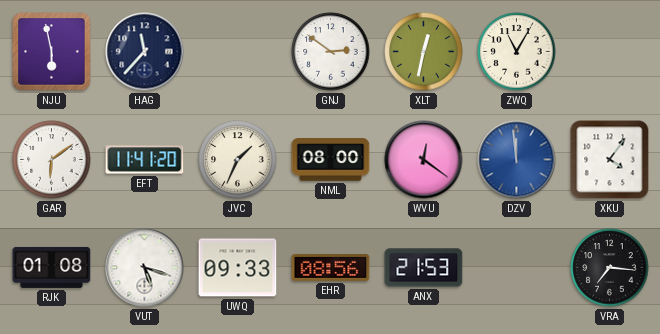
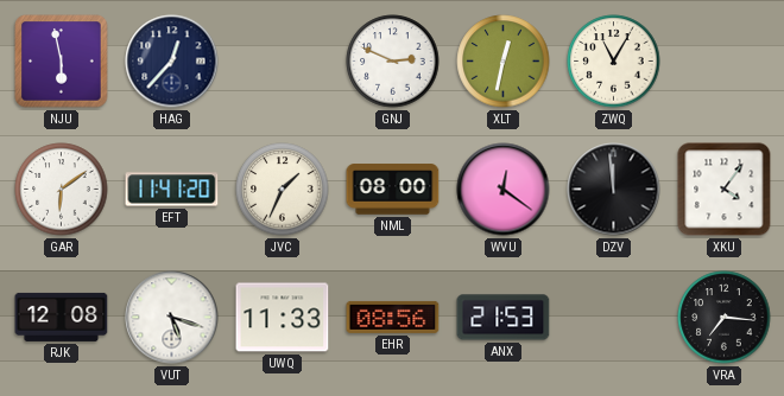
HAG: 11:37 -> 12:37
GNJ: 2:51 -> 2:49
DZV dial: blue -> black
RJK: 01:08 -> 12:08
UWQ: 09:33 -> 11:33
